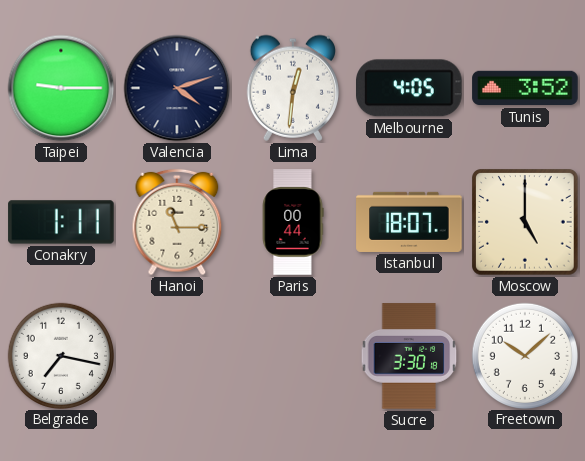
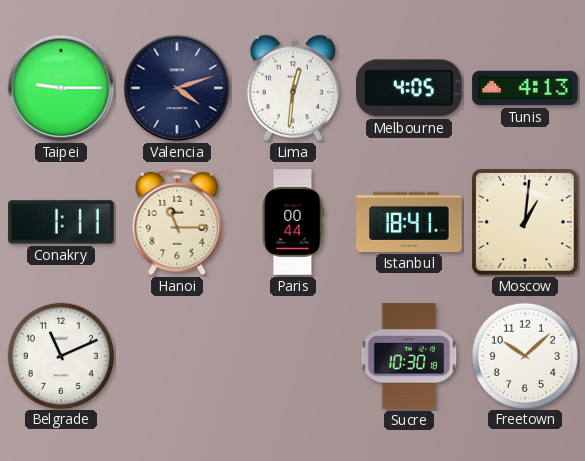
Tunis: 3:52 -> 4:13
Istanbul: 18:07 -> 18:41
Moscow: 5:00 -> 1:01
Belgrade: 7:17 -> 11:11
Sucre: 3:30 -> 10:30
